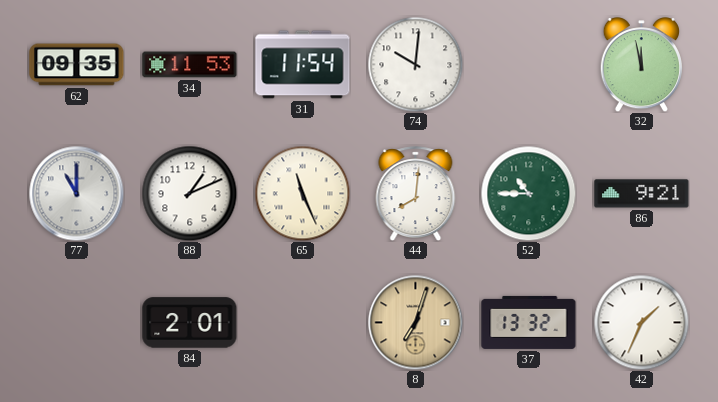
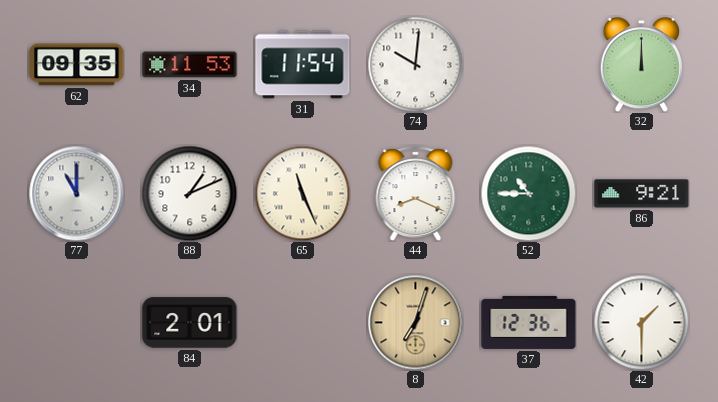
32: 11:58 -> 12:00
44: 8:01 -> 8:19
37: 13:32 -> 12:36
42: 1:34 -> 1:30
